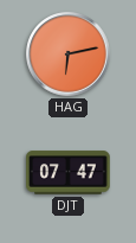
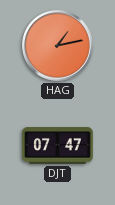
HAG: 6:13 -> 1:13
